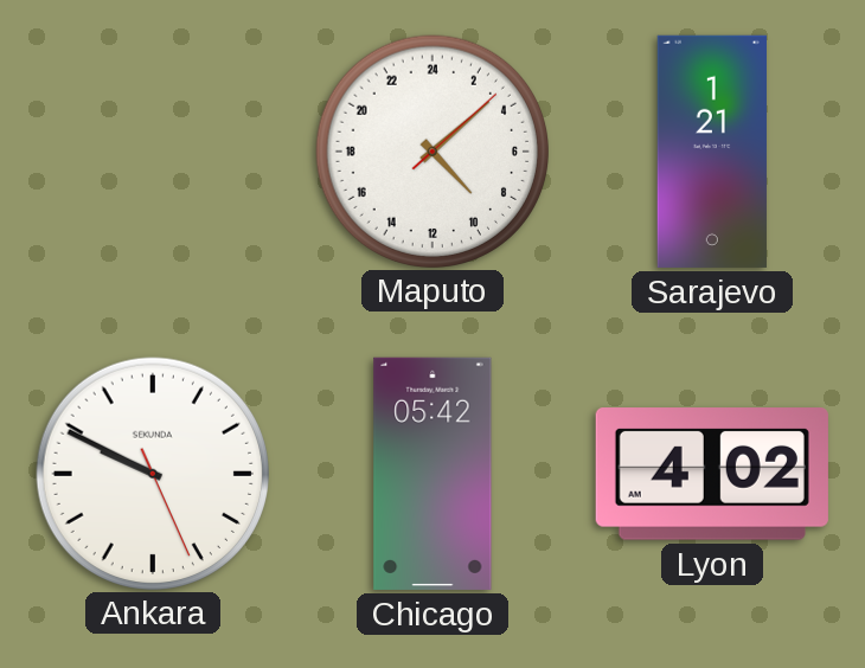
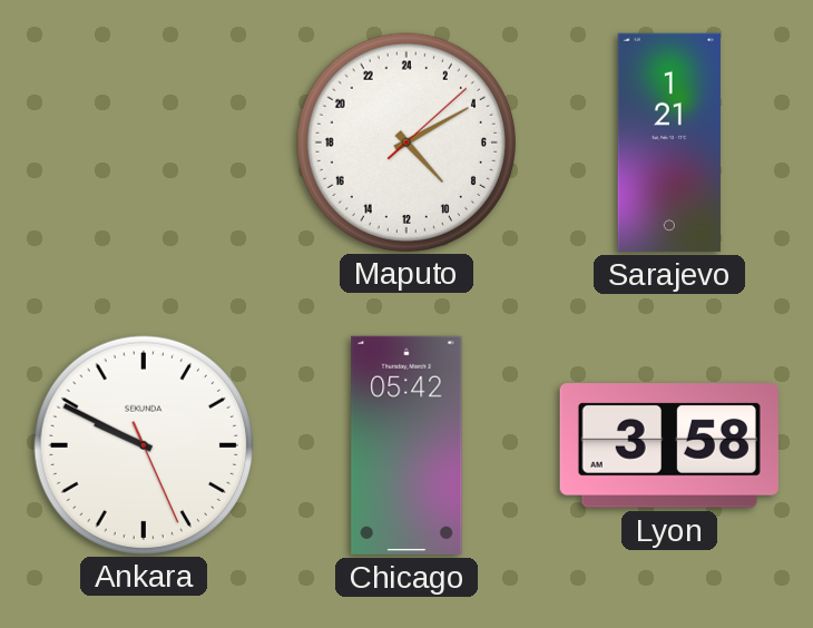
Maputo: 9:08 -> 9:10
Lyon: 4:02 -> 3:58
